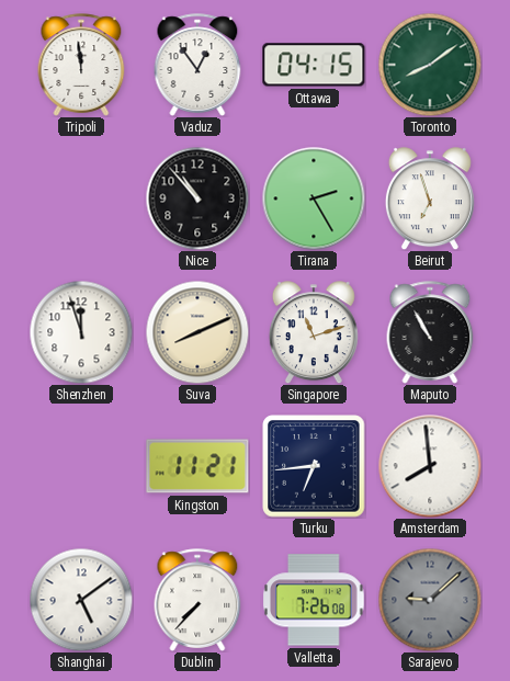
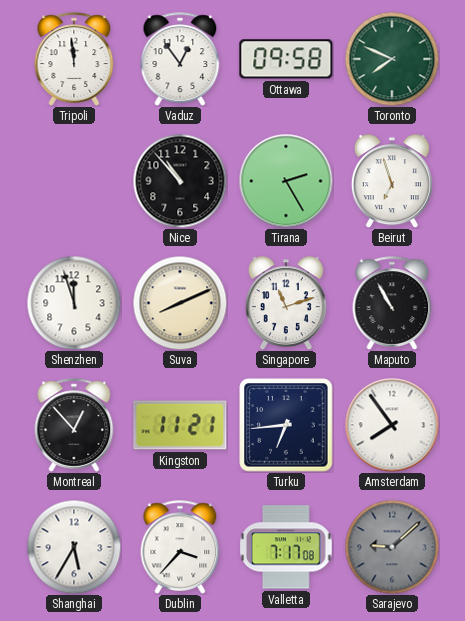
Ottawa: 04:15 -> 09:58
Toronto: 8:09 -> 7:49
Montreal: none -> 12:53
Amsterdam: 7:59 -> 7:54
Shanghai: 5:09 -> 5:35
Dublin: 7:37 -> 3:37
Valletta: 7:26 -> 7:17
